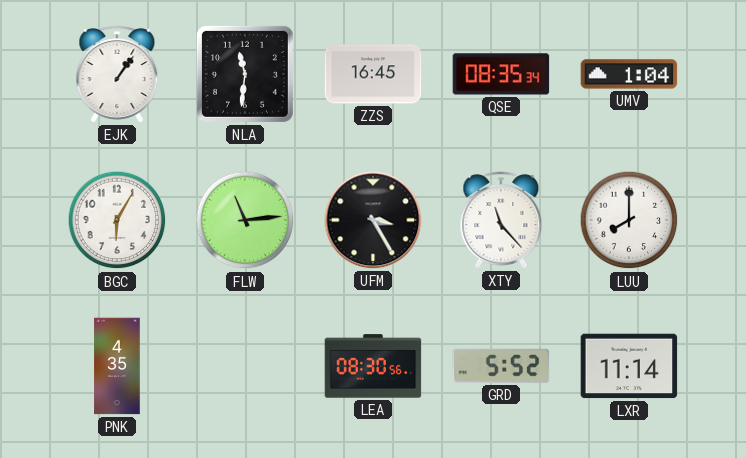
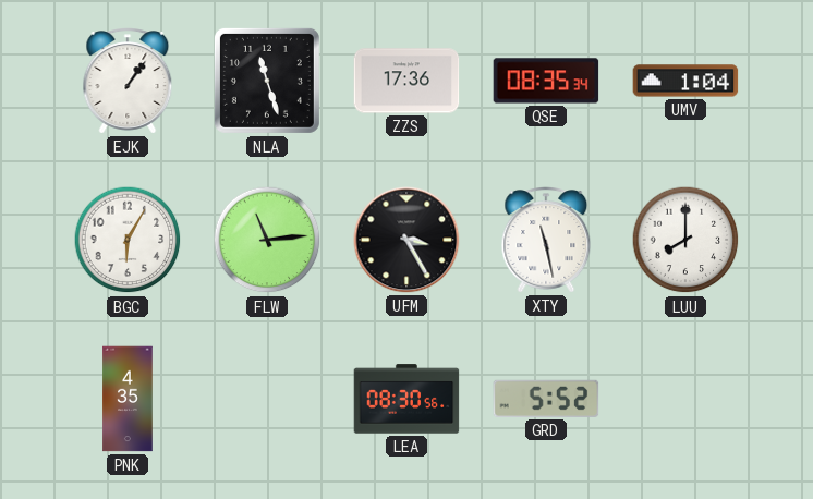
NLA: 11:31 -> 11:27
ZZS: 16:45 -> 17:36
XTY: 11:23 -> 11:28
LXR: 11:14 -> none
